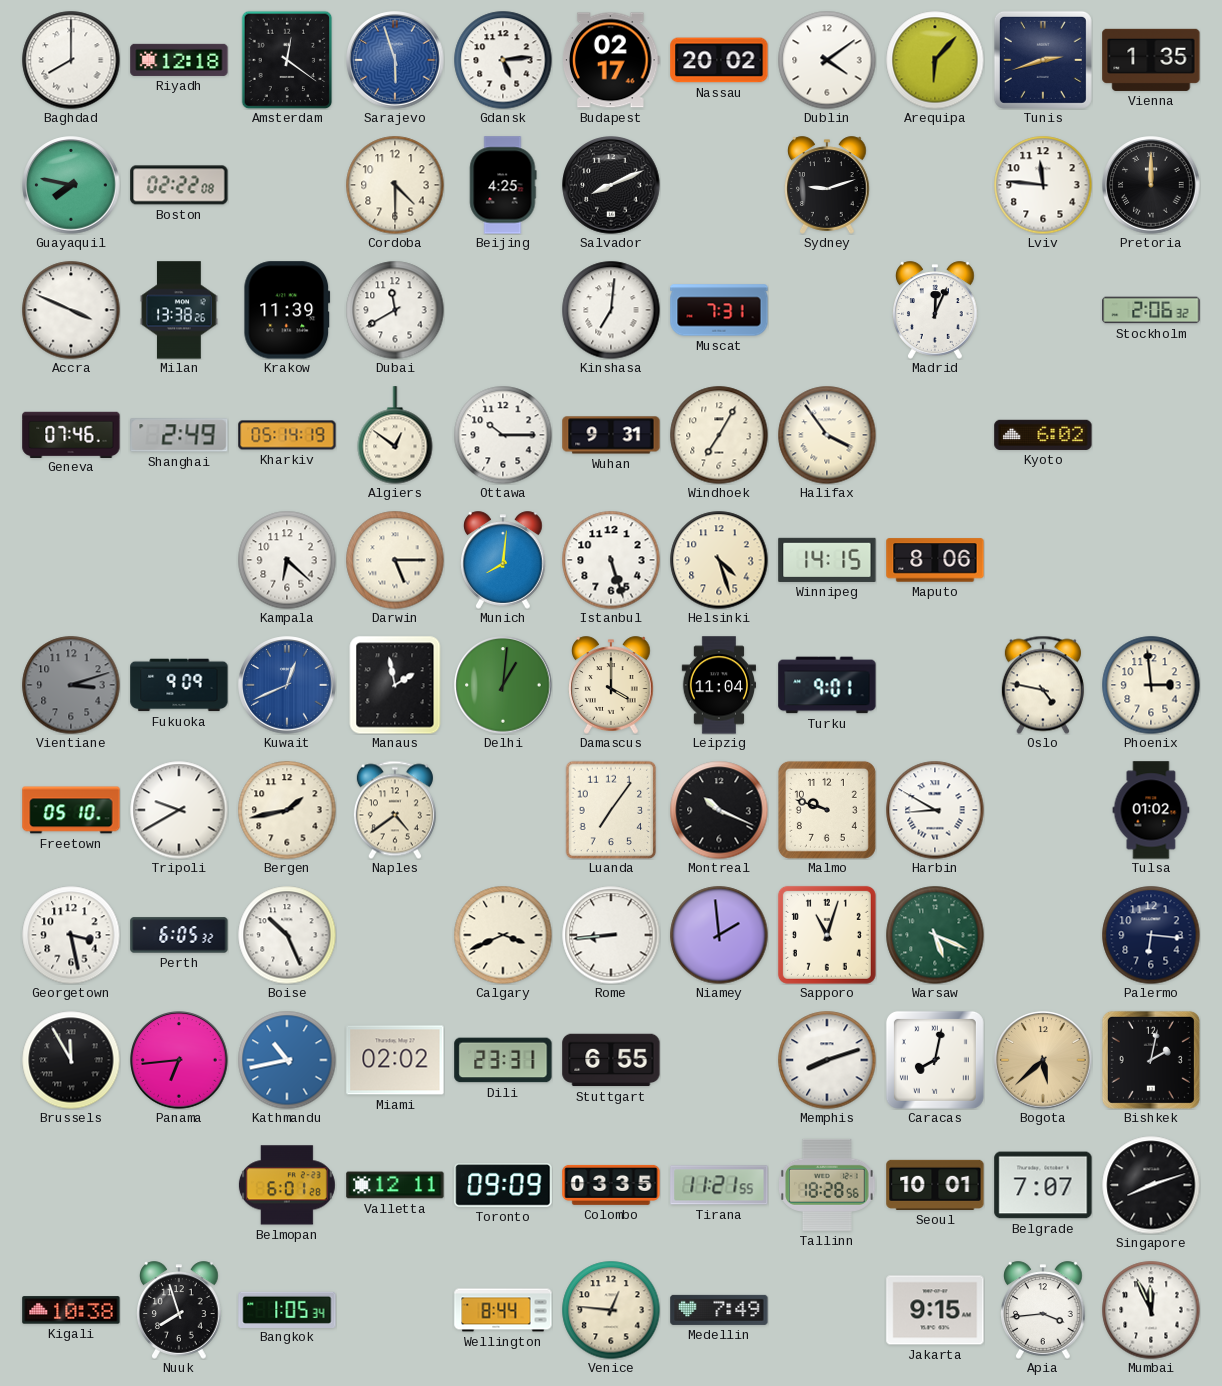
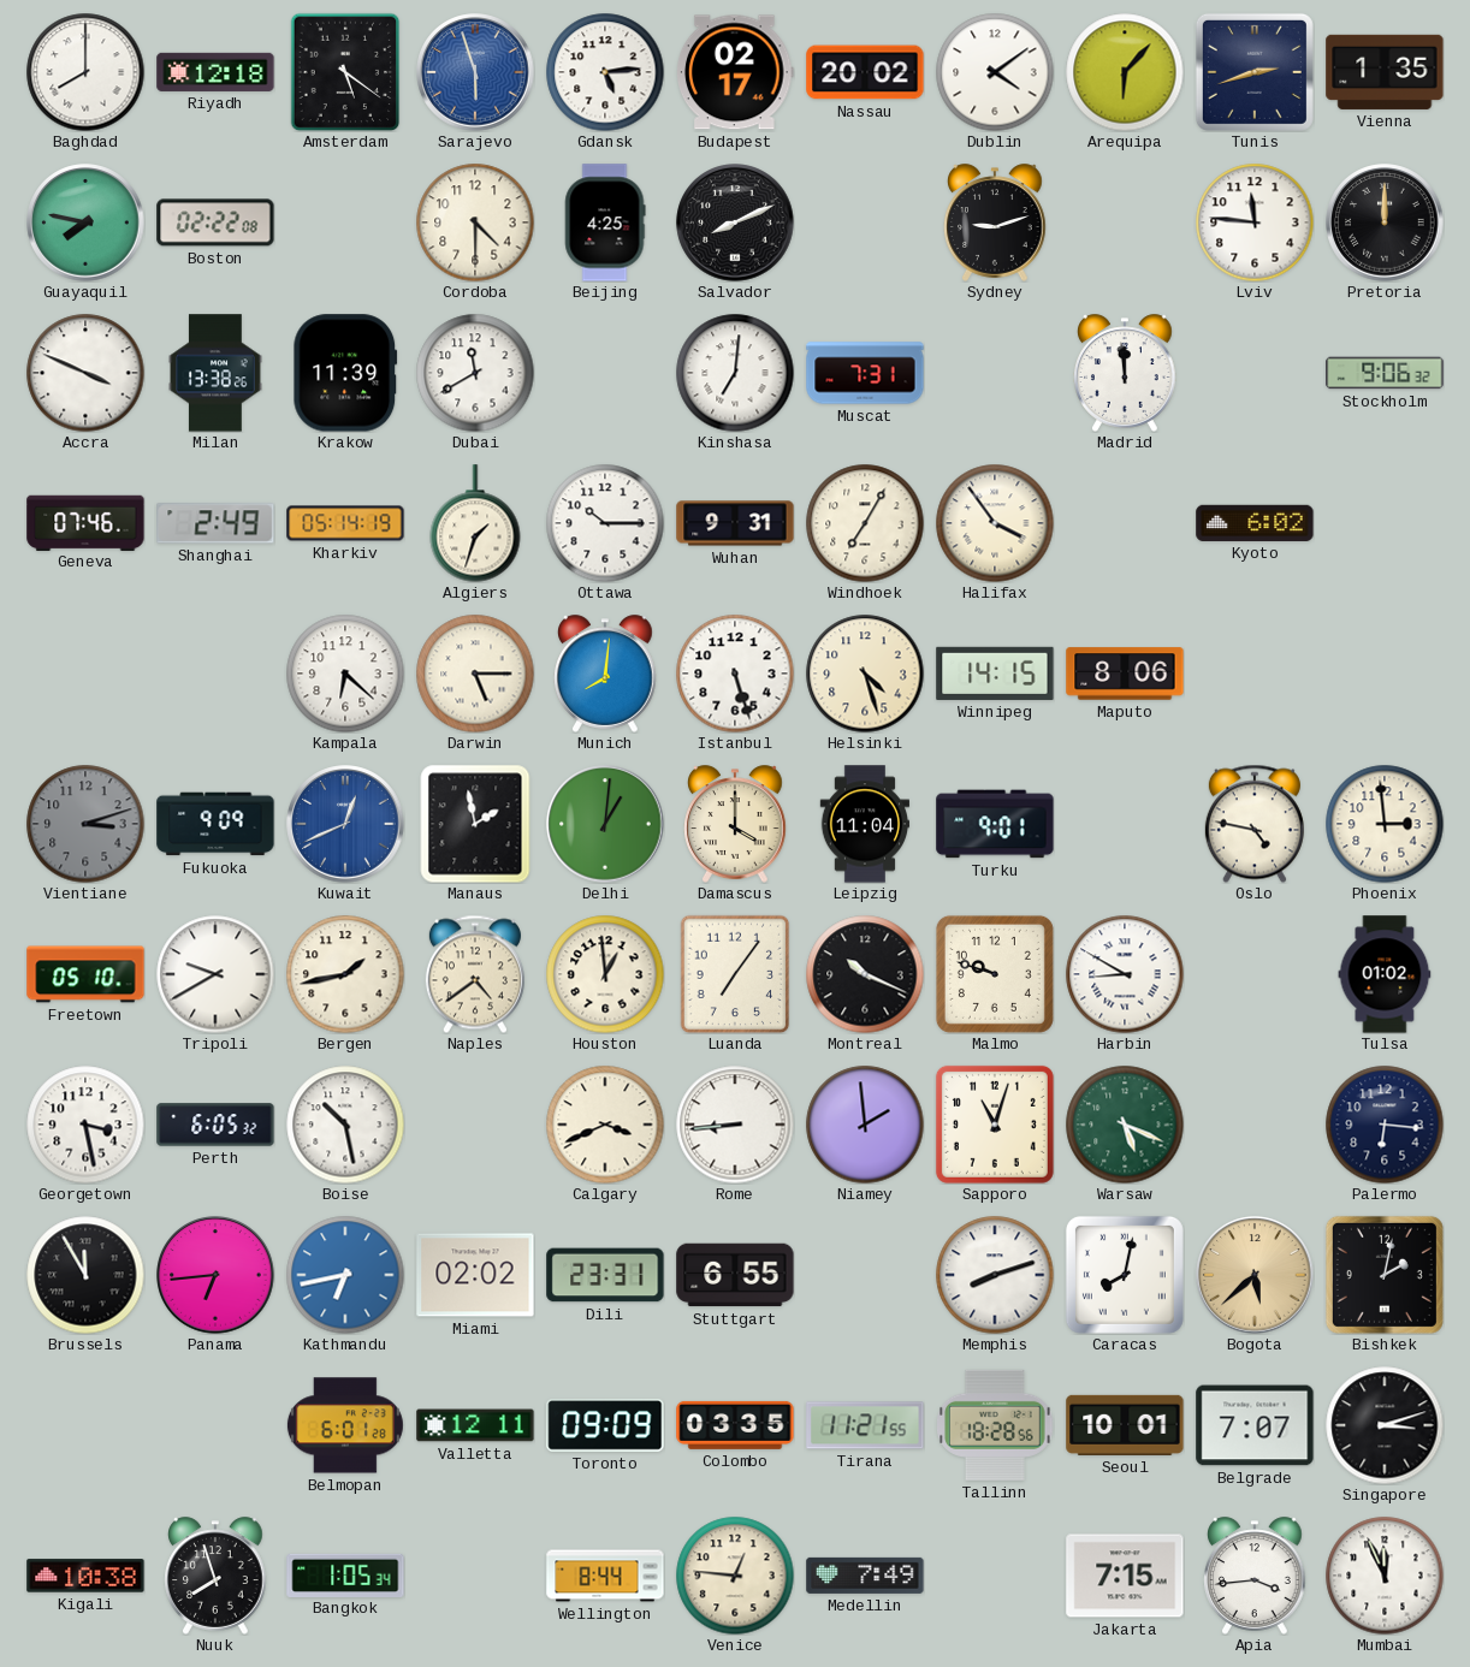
Amsterdam: 12:21 -> 5:21
Madrid: 12:04 -> 11:59
Stockholm: 2:06 -> 9:06
Algiers: 12:51 -> 1:33
Houston: none -> 12:59
Boise: 10:26 -> 10:28
Kathmandu: 10:43 -> 6:43
Singapore: 8:12 -> 3:12
Jakarta: 9:15 -> 7:15
